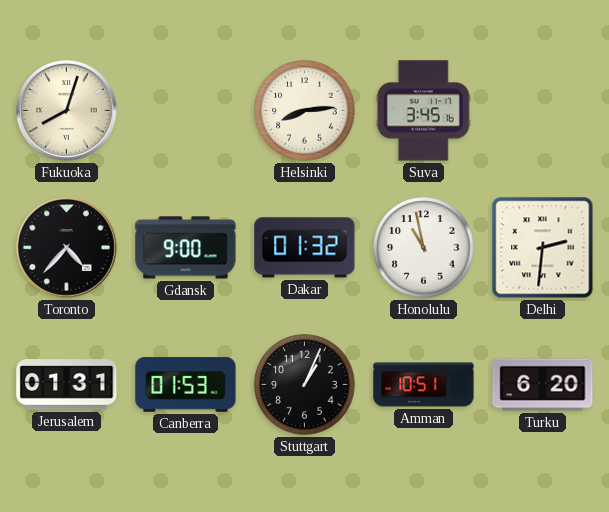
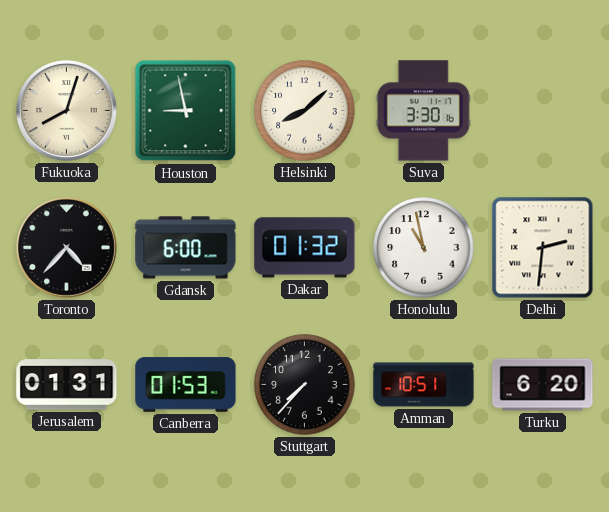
Houston: none -> 8:58
Helsinki: 8:14 -> 8:08
Suva: 3:45 -> 3:30
Gdansk: 9:00 -> 6:00
Stuttgart: 1:04 -> 7:37
